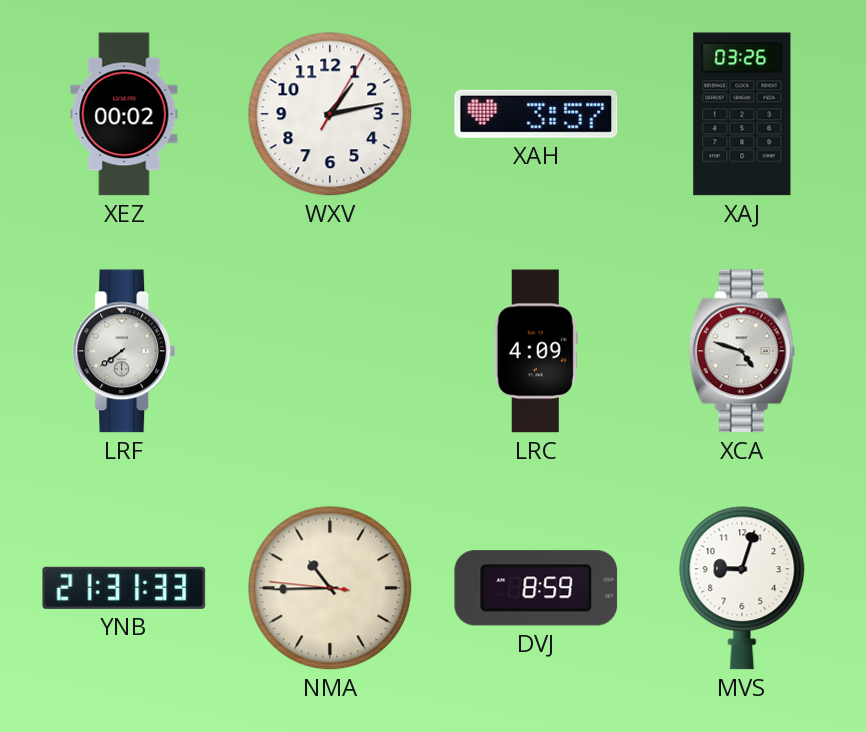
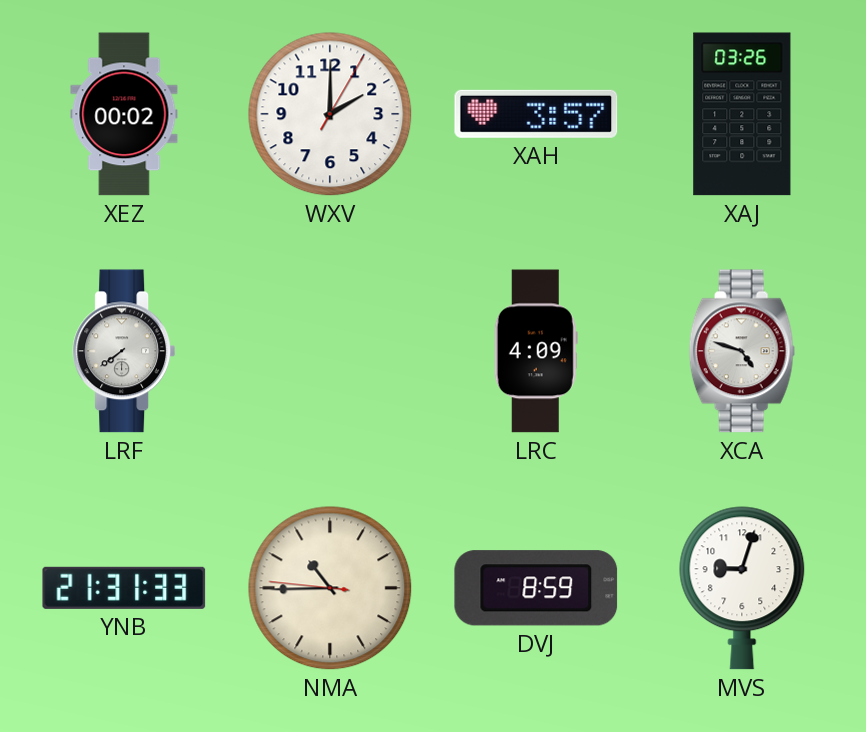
WXV: 1:13 -> 2:00
